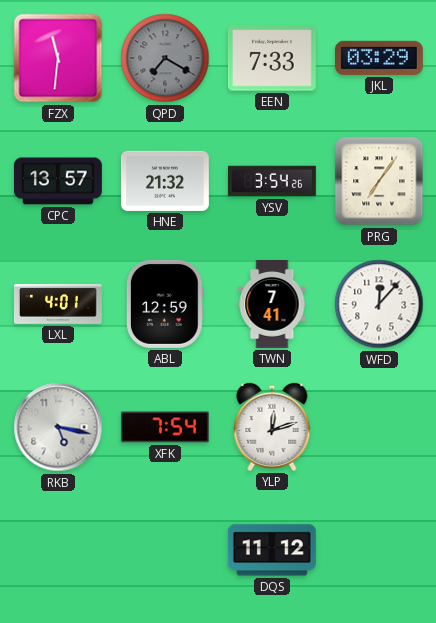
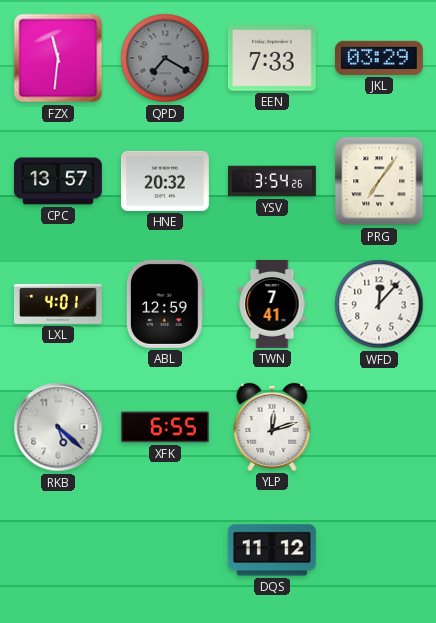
HNE: 21:32 -> 20:32
RKB: 5:17 -> 5:22
XFK: 7:54 -> 6:55
